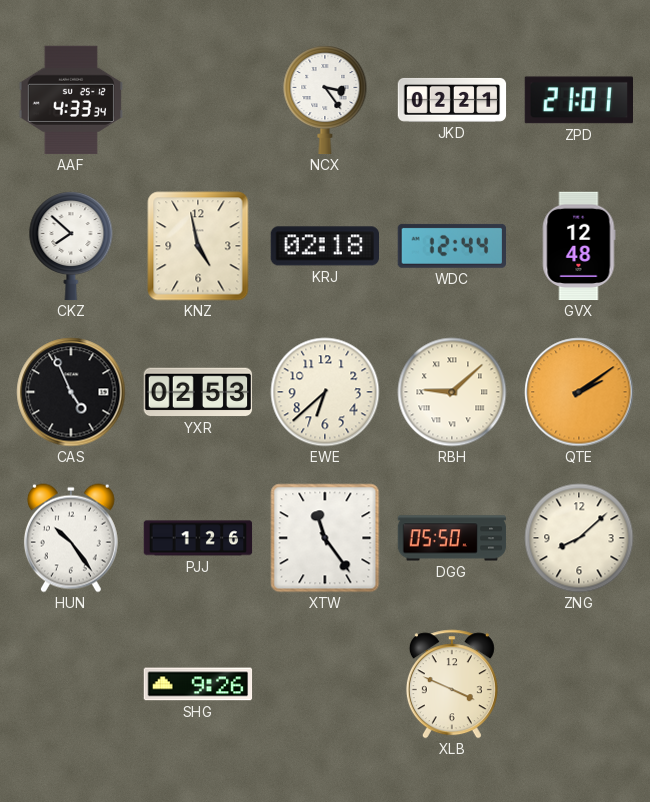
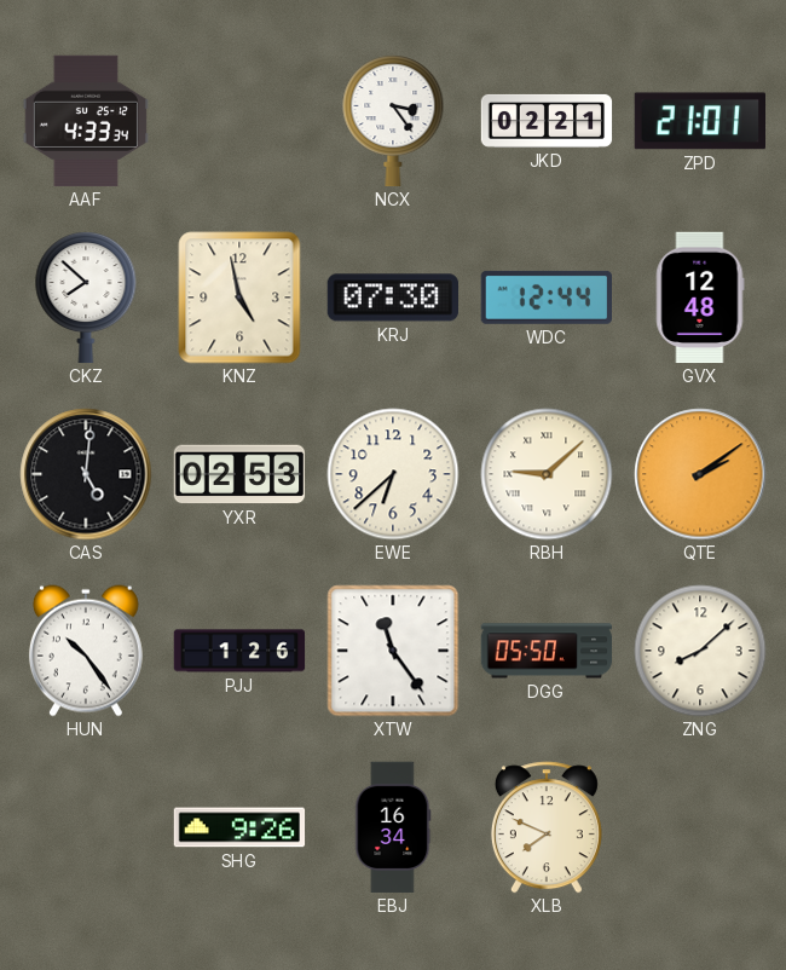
KRJ: 02:18 -> 07:30
CAS: 4:56 -> 5:01
EBJ: none -> 16:34
XLB: 3:49 -> 7:49
